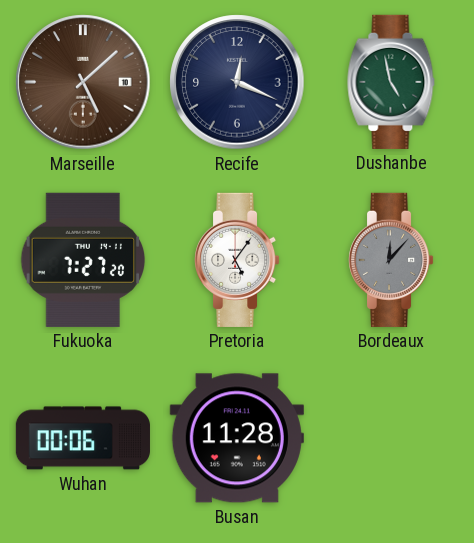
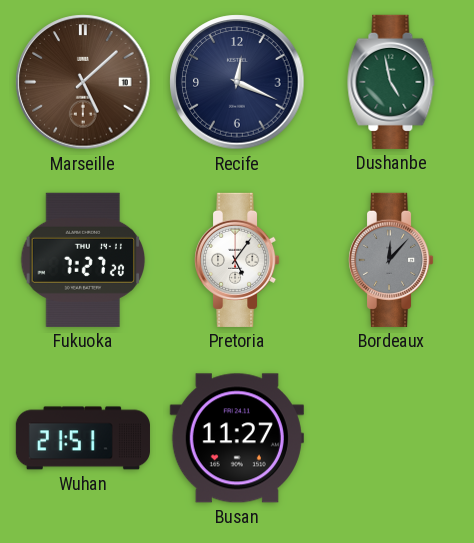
Wuhan: 00:06 -> 21:51
Busan: 11:28 -> 11:27
